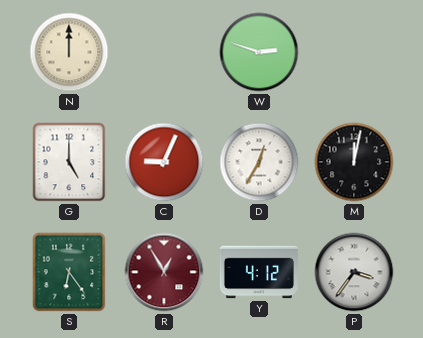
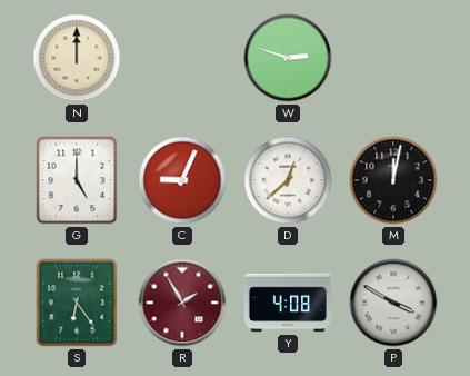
D: 12:35 -> 12:38
R: 12:55 -> 1:55
Y: 4:12 -> 4:08
P: 3:36 -> 3:50
